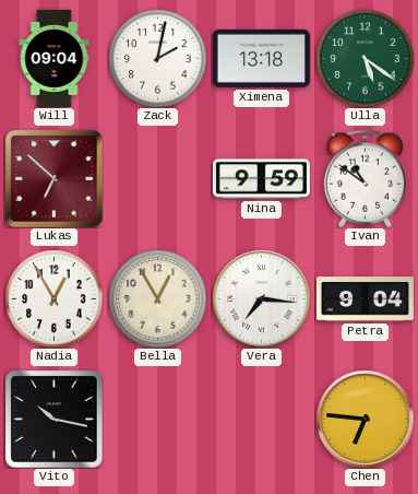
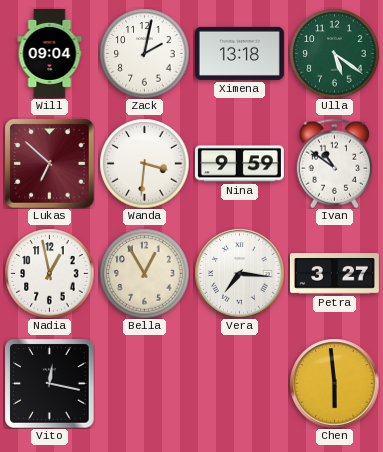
Wanda: none -> 3:31
Nadia: 12:55 -> 12:58
Petra: 9:04 -> 3:27
Vito: 10:17 -> 12:17
Chen: 6:46 -> 5:59
